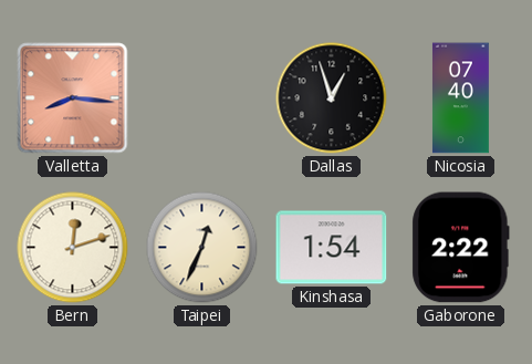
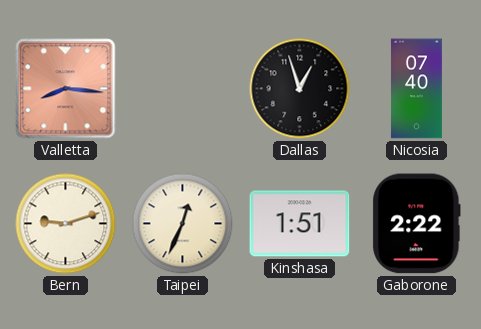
Bern: 12:12 -> 9:12
Kinshasa: 1:54 -> 1:51
